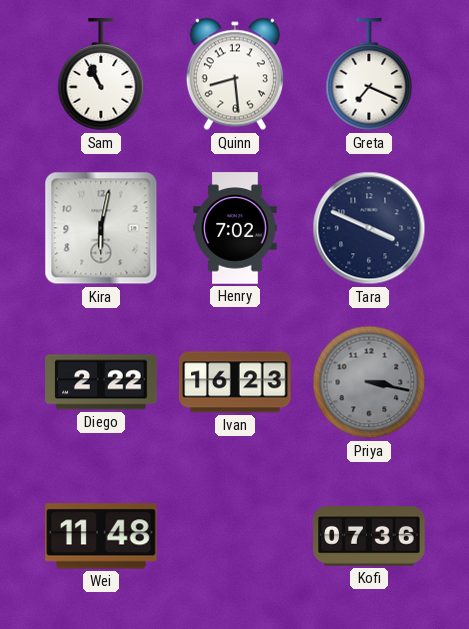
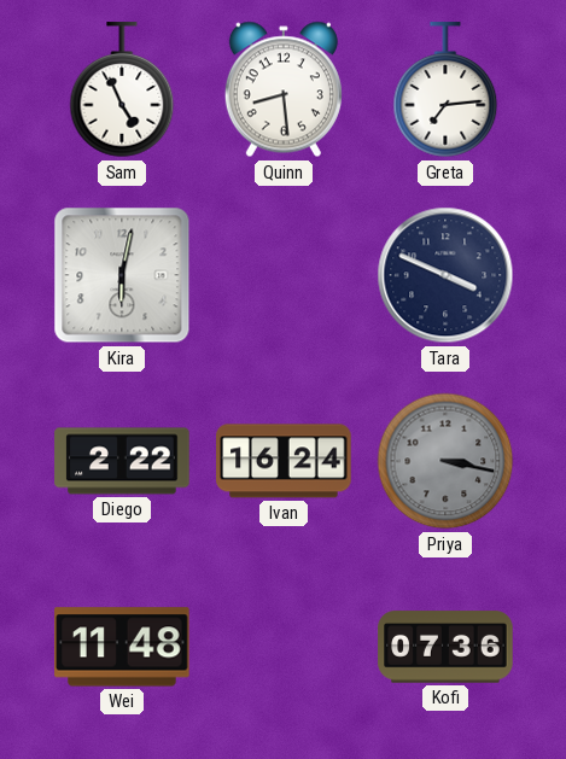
Sam: 10:56 -> 4:56
Greta: 7:19 -> 7:14
Henry: 7:02 -> none
Ivan: 16:23 -> 16:24
